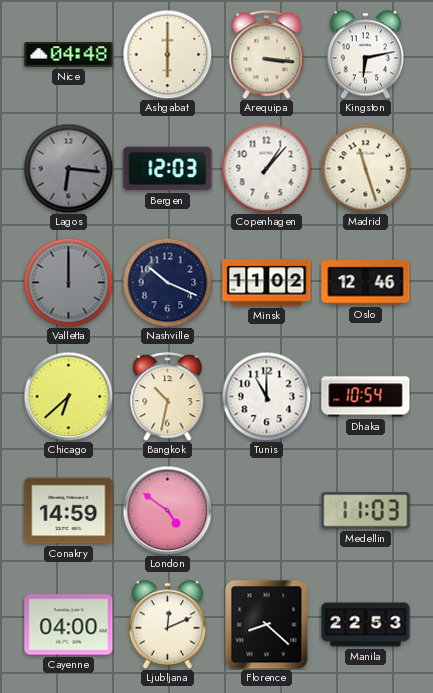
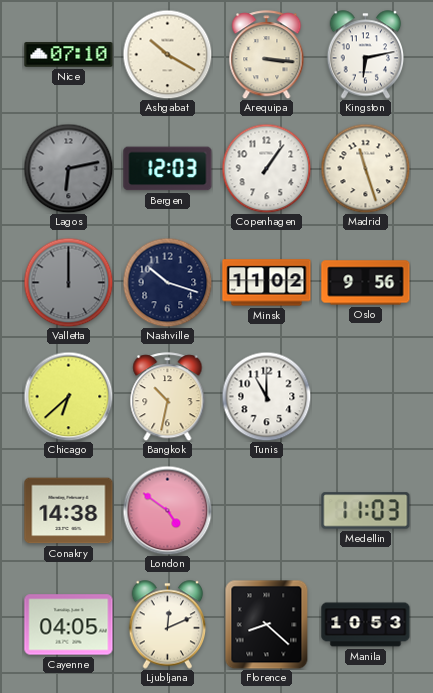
Nice: 04:48 -> 07:10
Ashgabat: 6:00 -> 10:20
Lagos: 6:16 -> 6:13
Copenhagen: 1:07 -> 1:06
Nashville: 10:19 -> 10:18
Oslo: 12:46 -> 9:56
Dhaka: 10:54 -> none
Conakry: 14:59 -> 14:38
Cayenne: 04:00 -> 04:05
Manila: 22:53 -> 10:53
